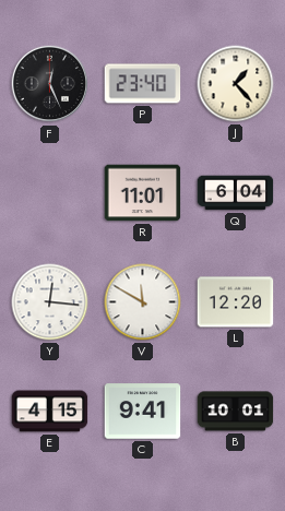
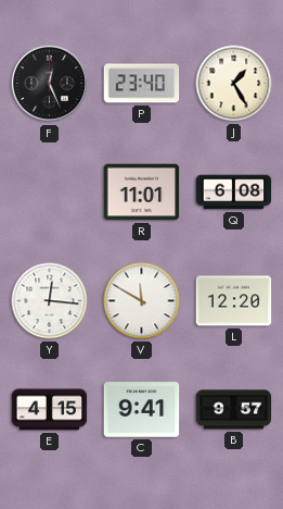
J: 1:23 -> 1:25
Q: 6:04 -> 6:08
B: 10:01 -> 9:57
